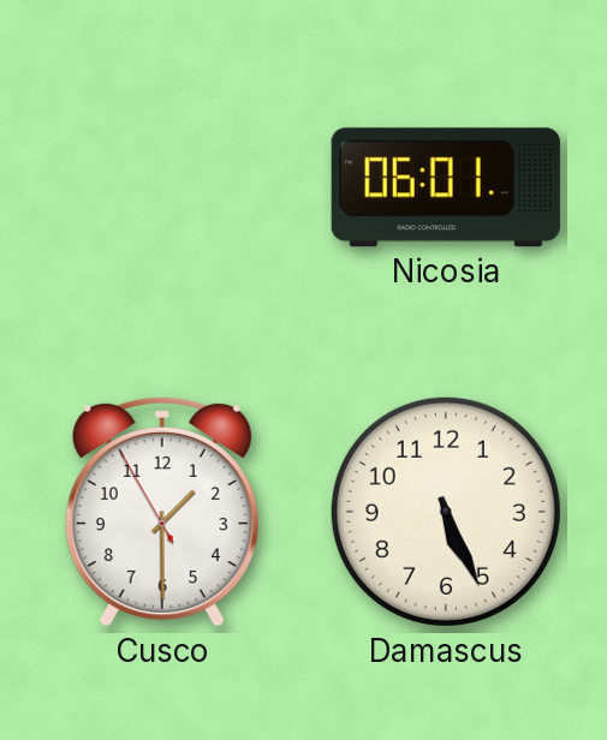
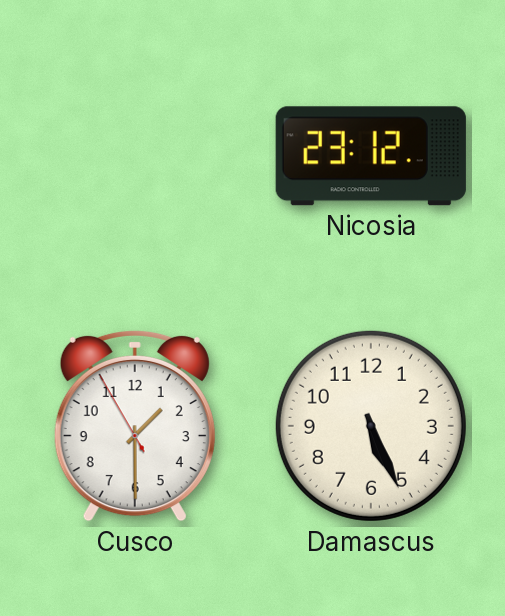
Nicosia: 06:01 -> 23:12
